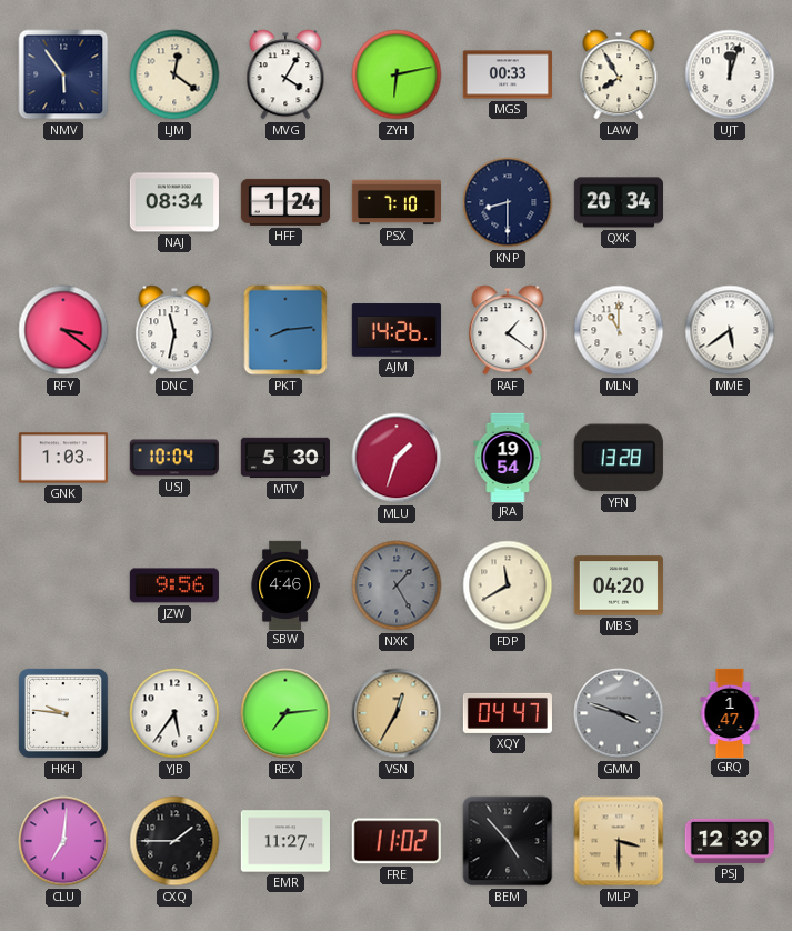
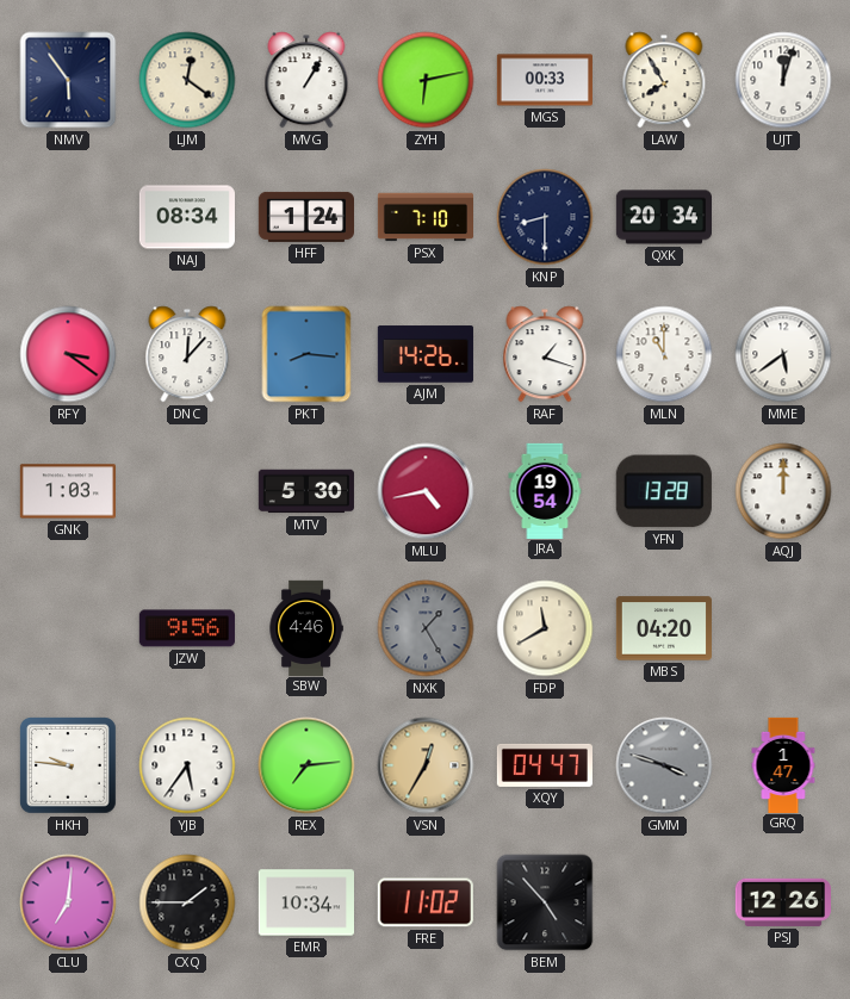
MVG: 4:05 -> 1:05
DNC: 11:32 -> 12:07
PKT: 8:14 -> 8:16
RAF: 1:21 -> 1:18
USJ: 10:04 -> none
MLU: 1:33 -> 4:43
AQJ: none -> 12:00
EMR: 11:27 -> 10:34
MLP: 3:30 -> none
PSJ: 12:39 -> 12:26
